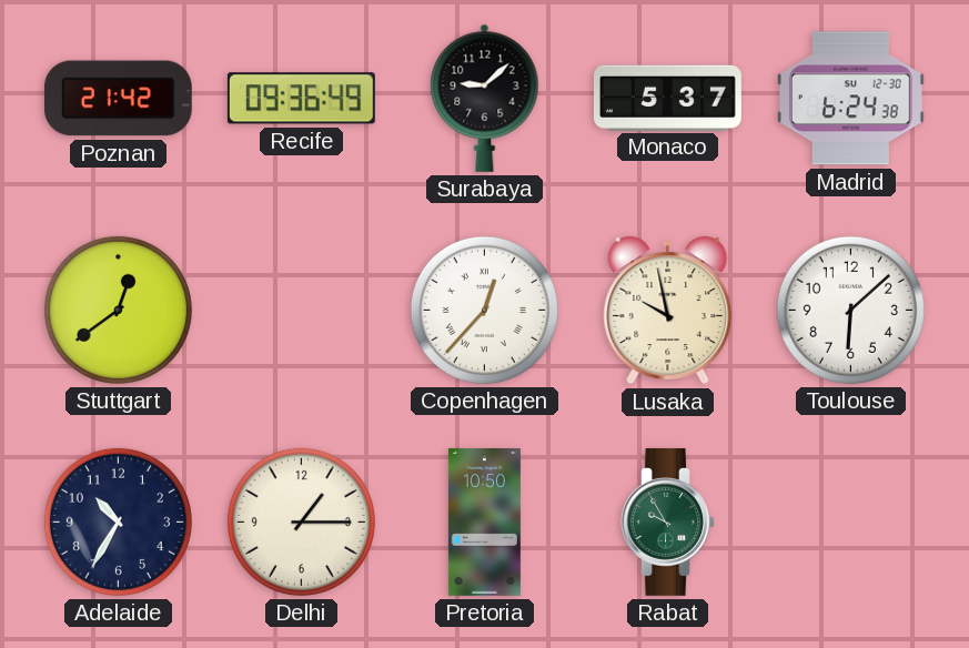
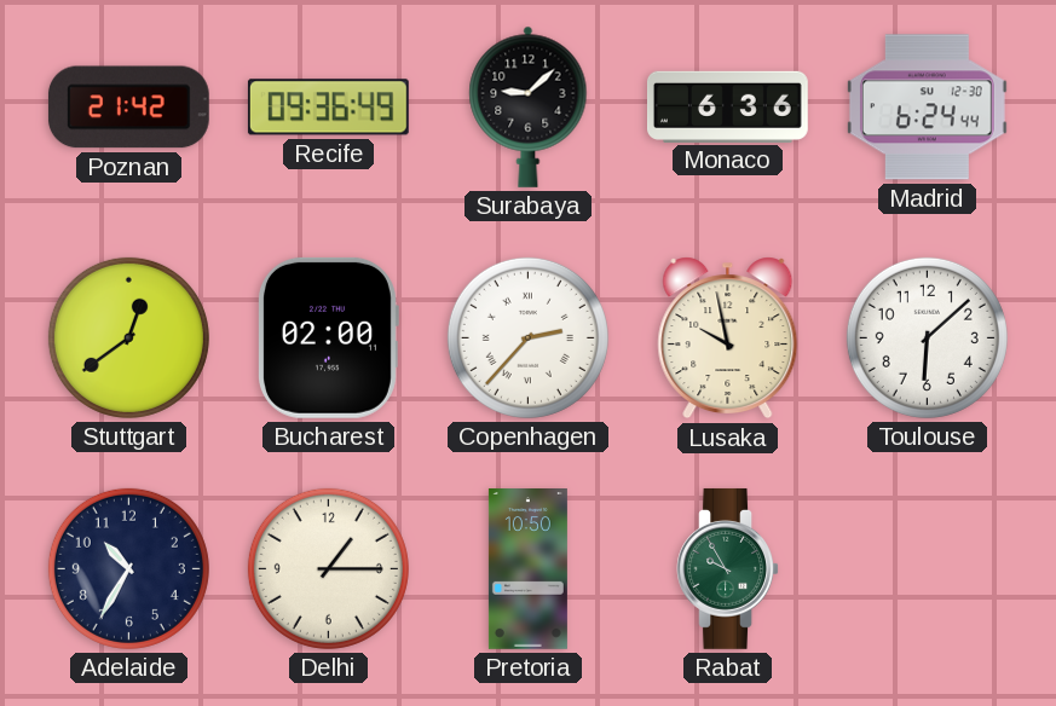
Monaco: 5:37 -> 6:36
Madrid: 6:24:38 -> 6:24:44
Bucharest: none -> 02:00
Copenhagen: 12:37 -> 2:37
